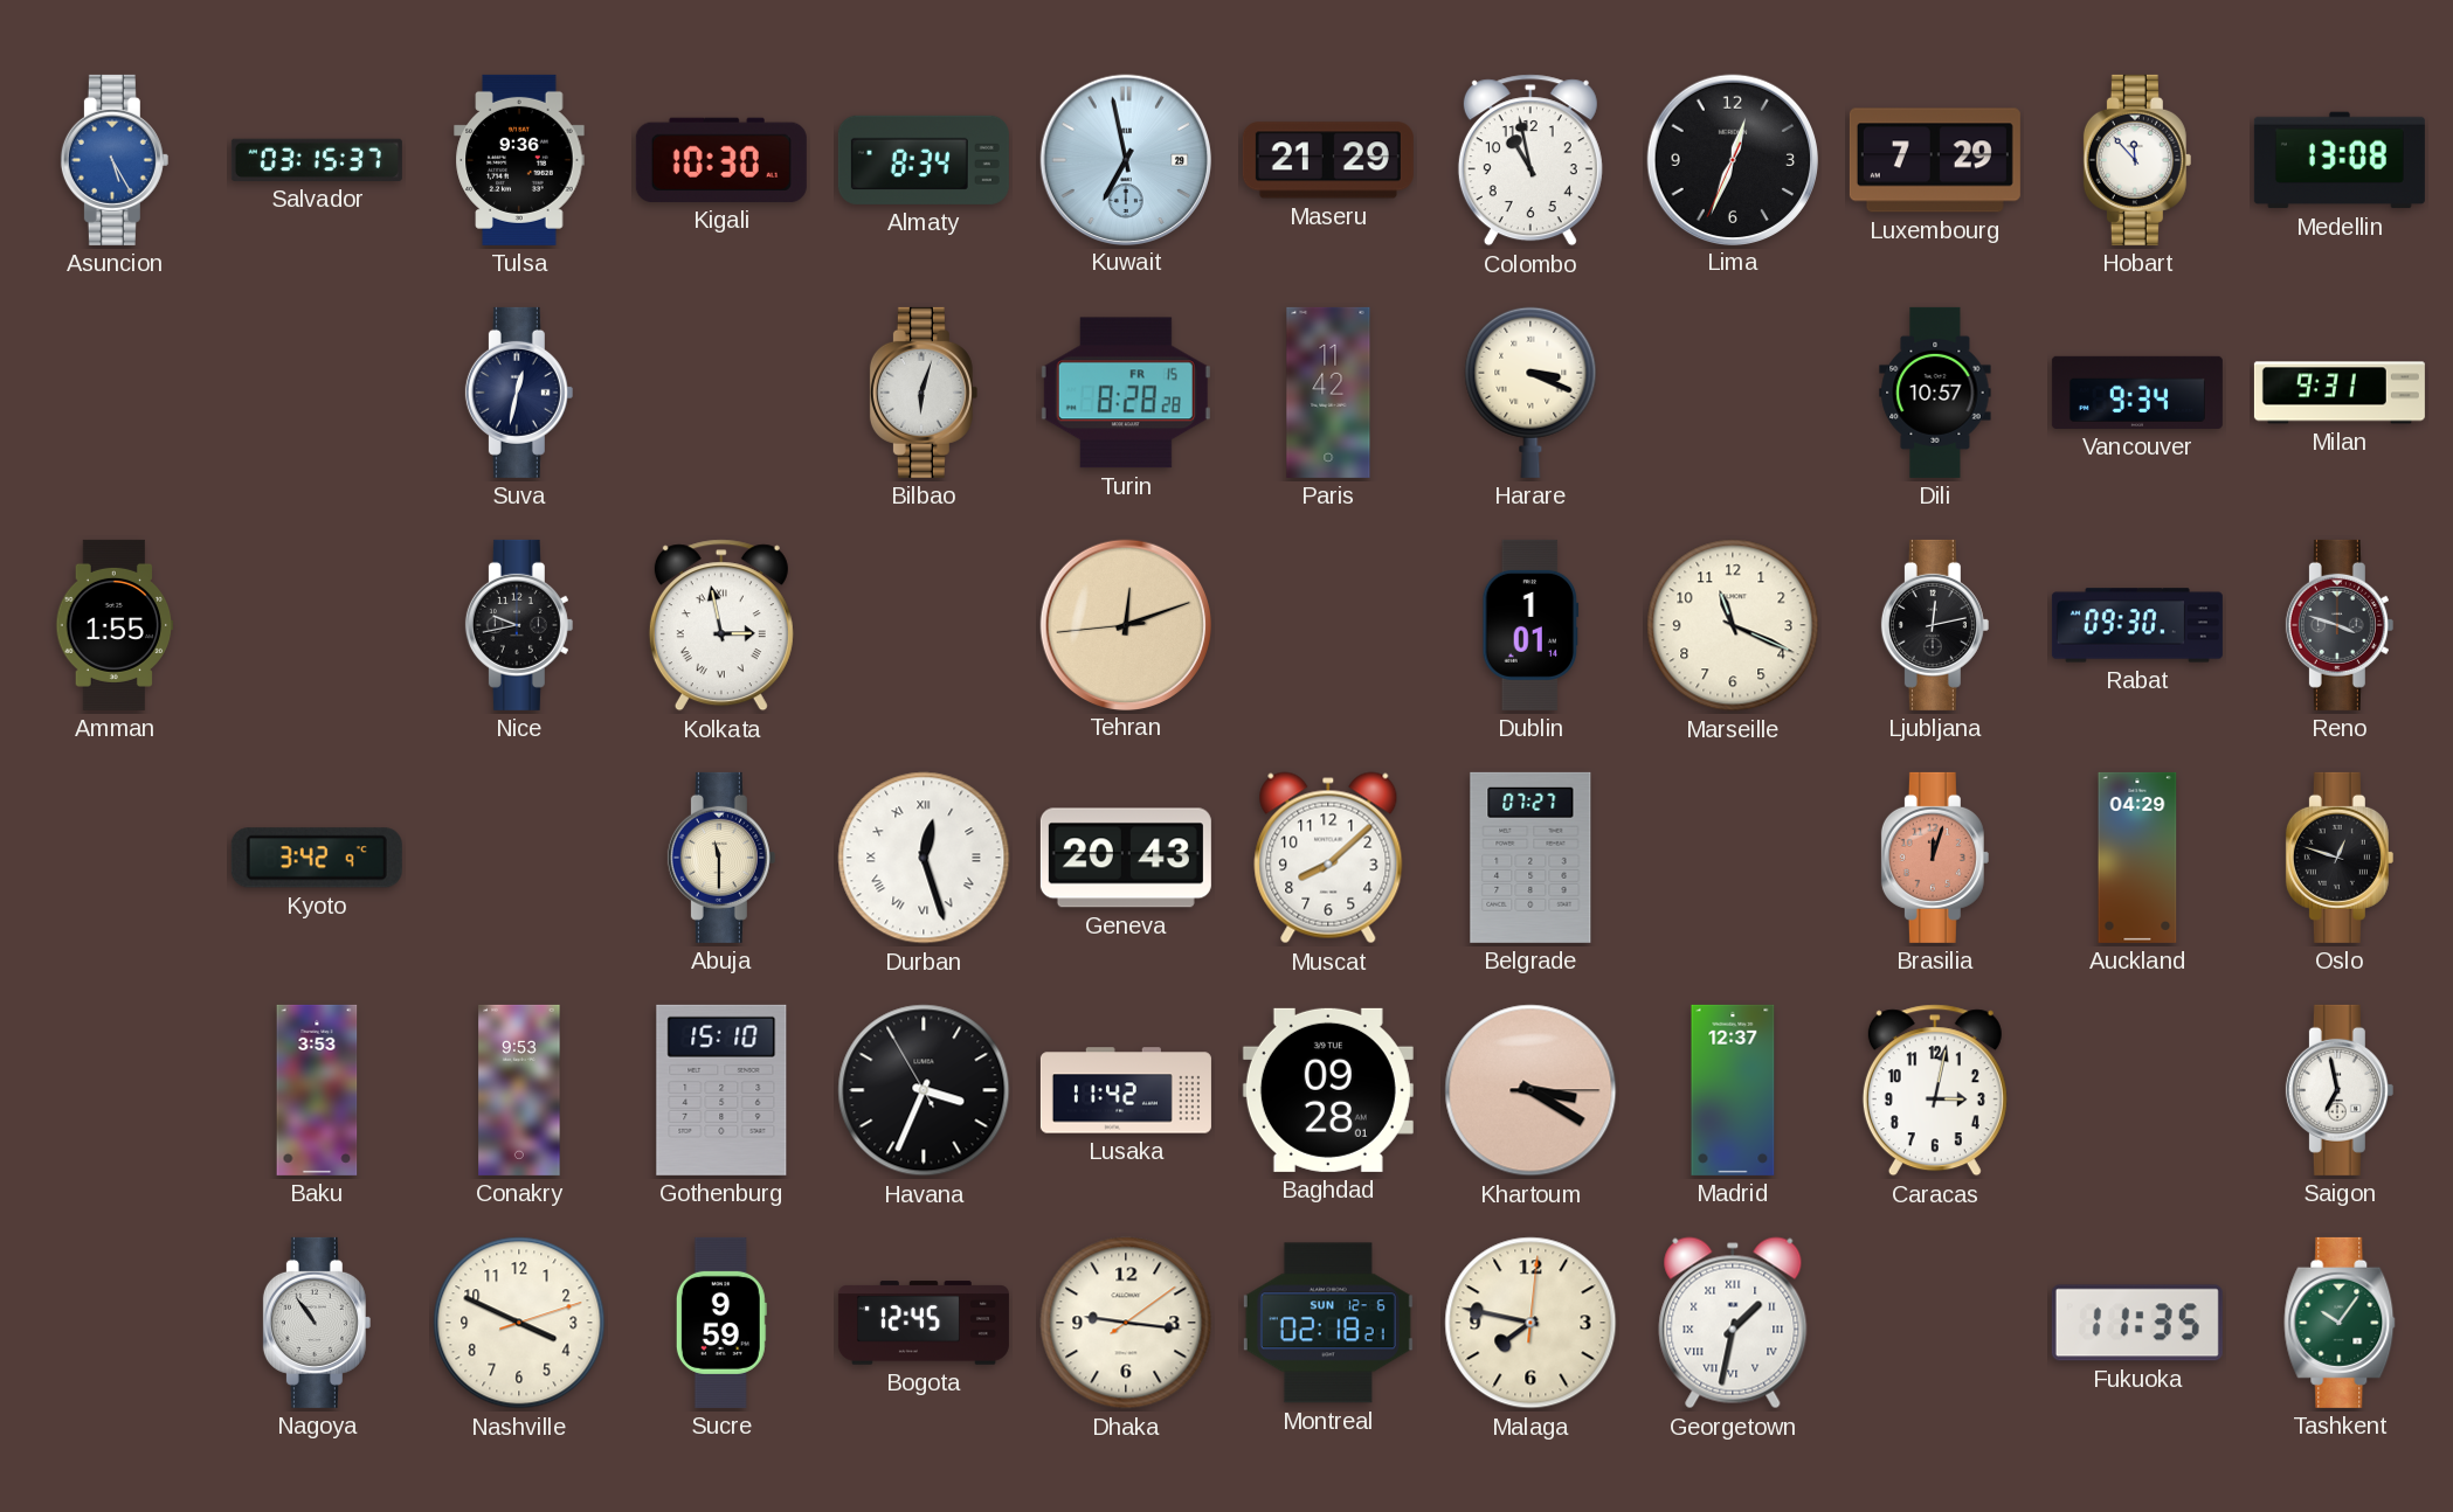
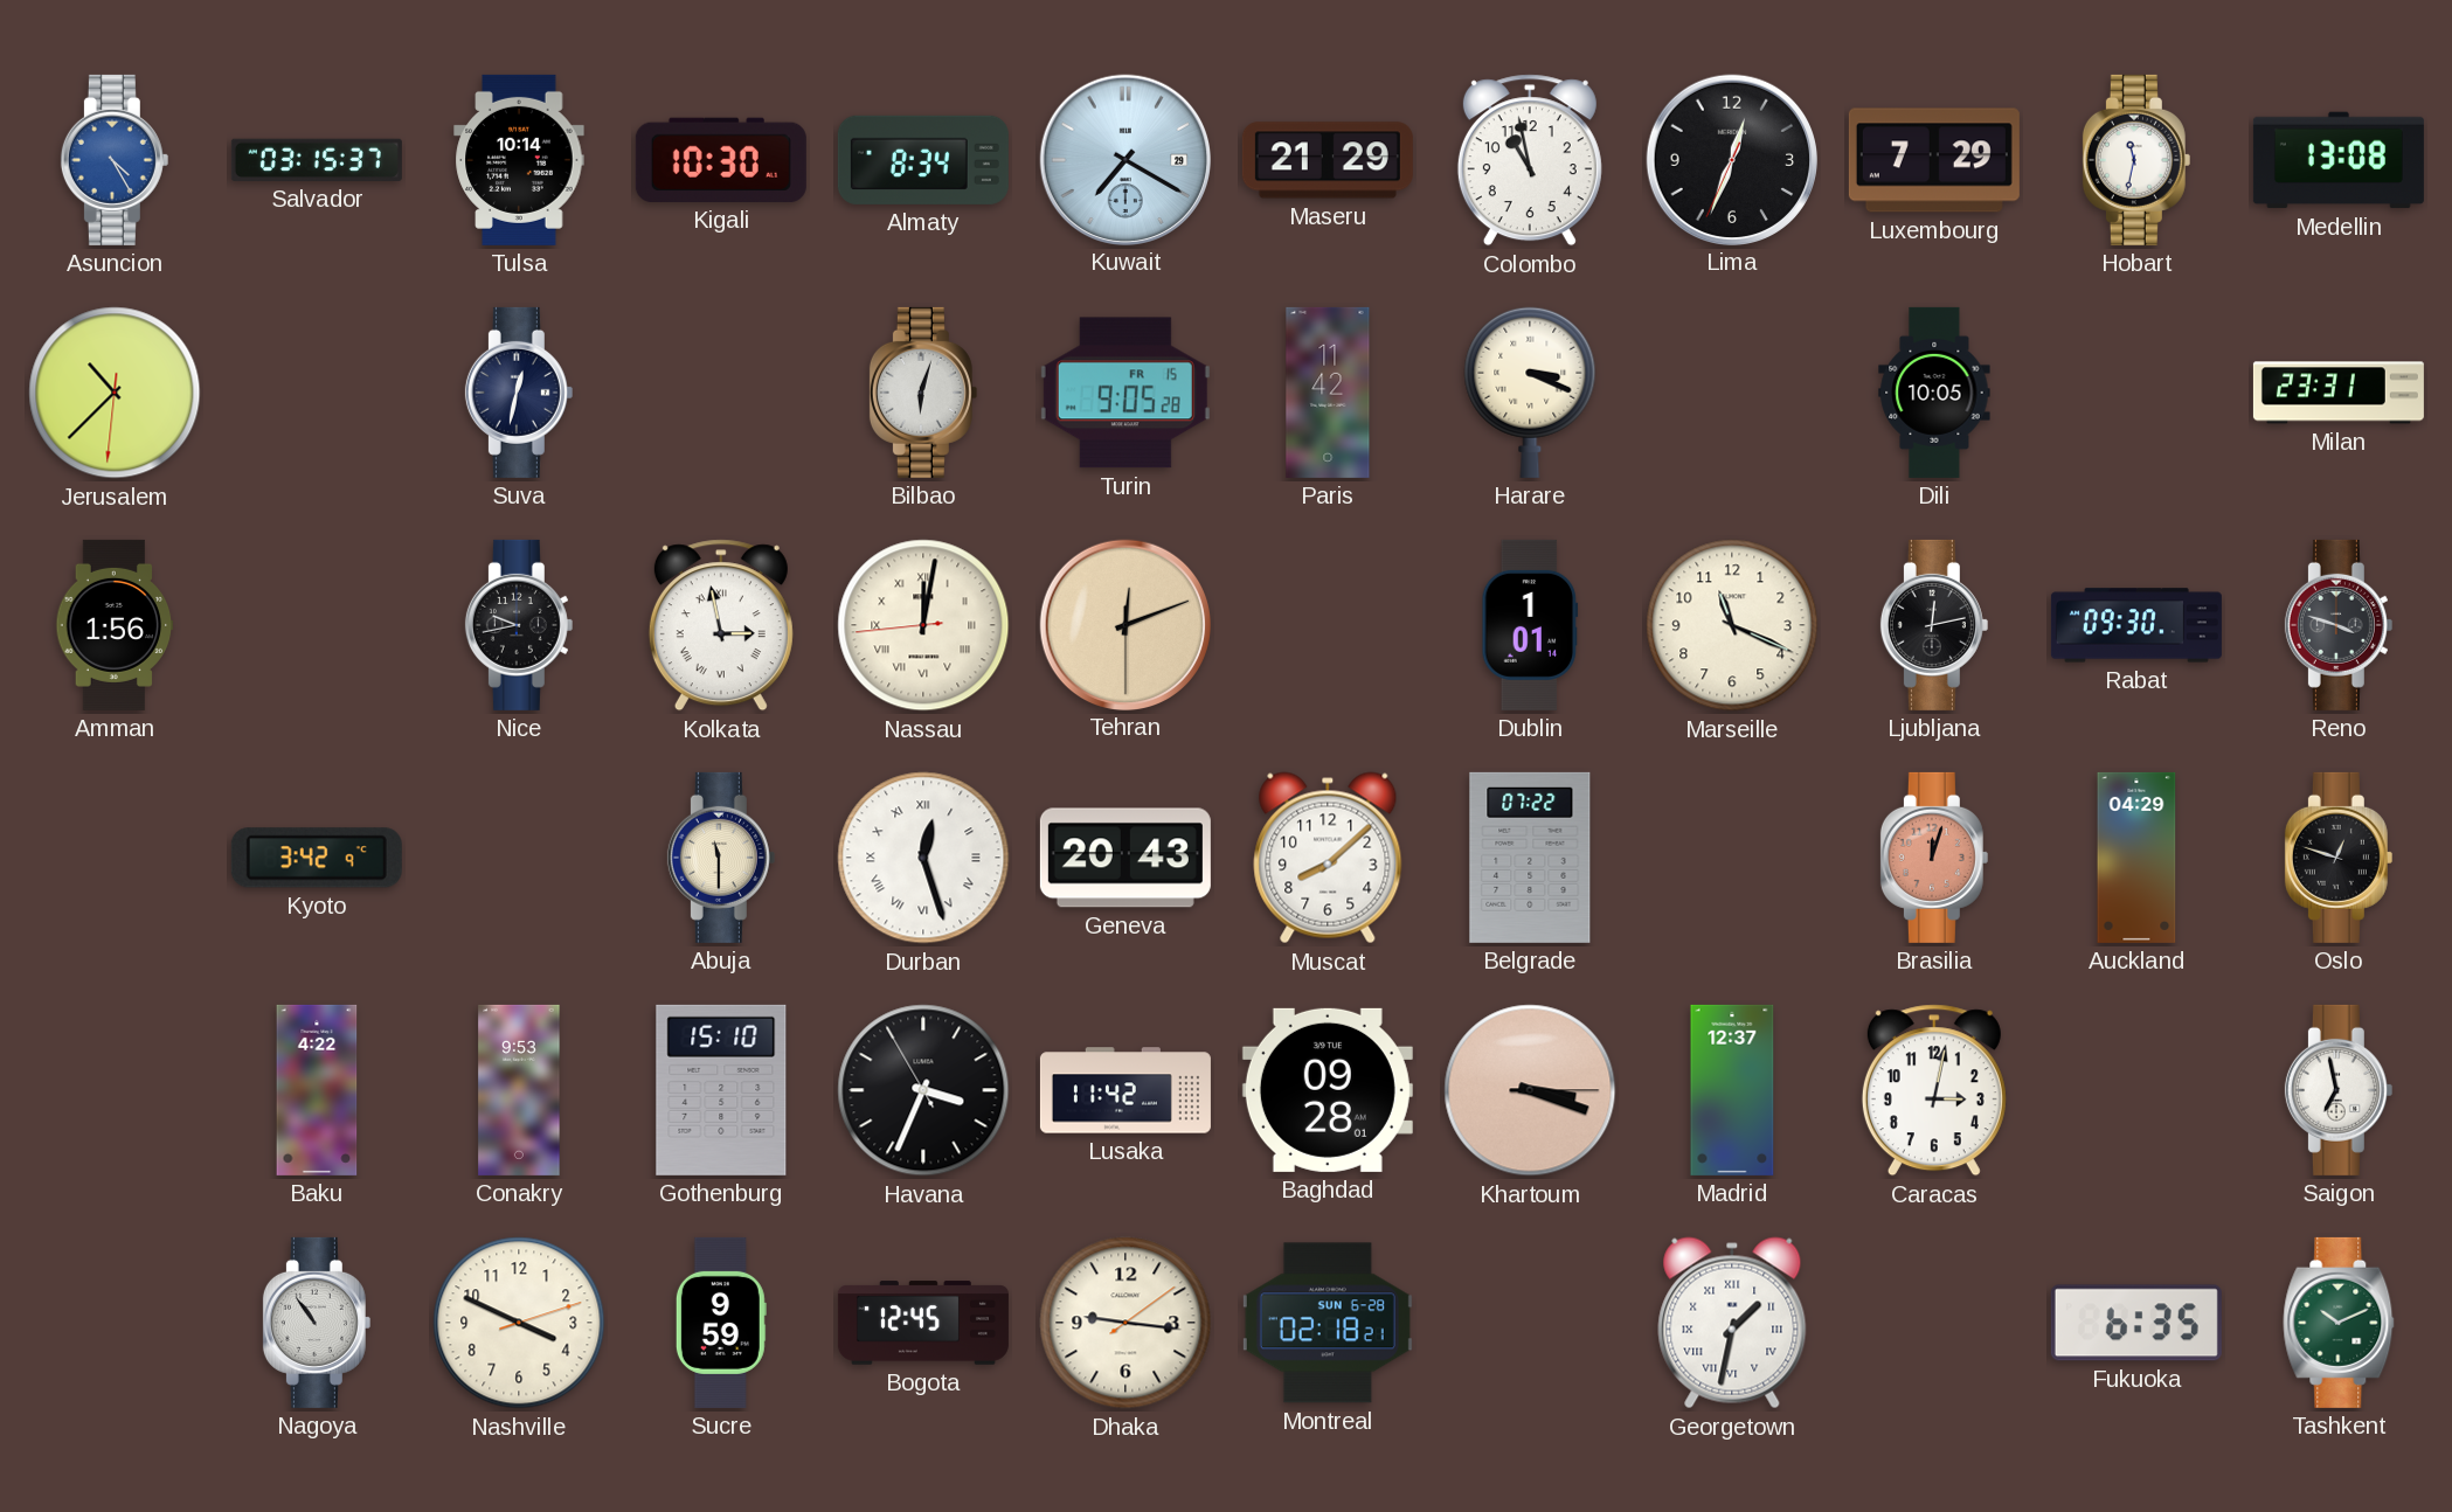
Asuncion: 5:25 -> 4:25
Tulsa: 9:36 -> 10:14
Kuwait: 6:58 -> 7:20
Hobart: 11:53 -> 11:32
Jerusalem: none -> 10:37
Turin: 8:28 -> 9:05
Dili: 10:57 -> 10:05
Vancouver: 9:34 -> none
Milan: 9:31 -> 23:31
Amman: 1:55 -> 1:56
Nassau: none -> 12:01
Tehran: 12:11:44 -> 12:11:30
Belgrade: 07:27 -> 07:22
Baku: 3:53 -> 4:22
Khartoum: 3:20 -> 3:18
Montreal date: SUN 12-6 -> SUN 6-28
Malaga: 7:47 -> none
Fukuoka: 11:35 -> 6:35
Tashkent: 10:06 -> 10:11
